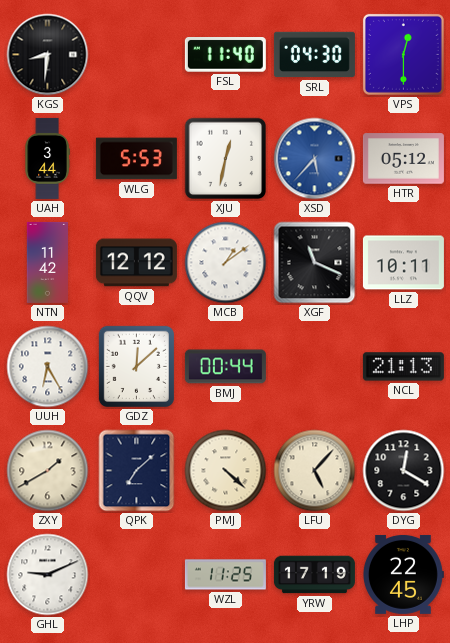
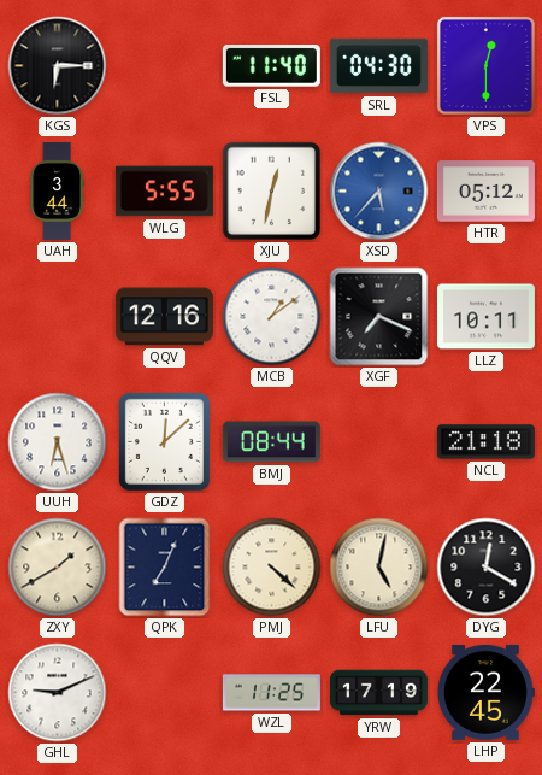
KGS: 8:31 -> 6:15
WLG: 5:53 -> 5:55
NTN: 11:42 -> none
QQV: 12:12 -> 12:16
XGF: 11:19 -> 7:19
UUH: 6:25 -> 6:27
BMJ: 00:44 -> 08:44
NCL: 21:13 -> 21:18
QPK: 7:08 -> 7:04
LFU: 5:07 -> 5:02
